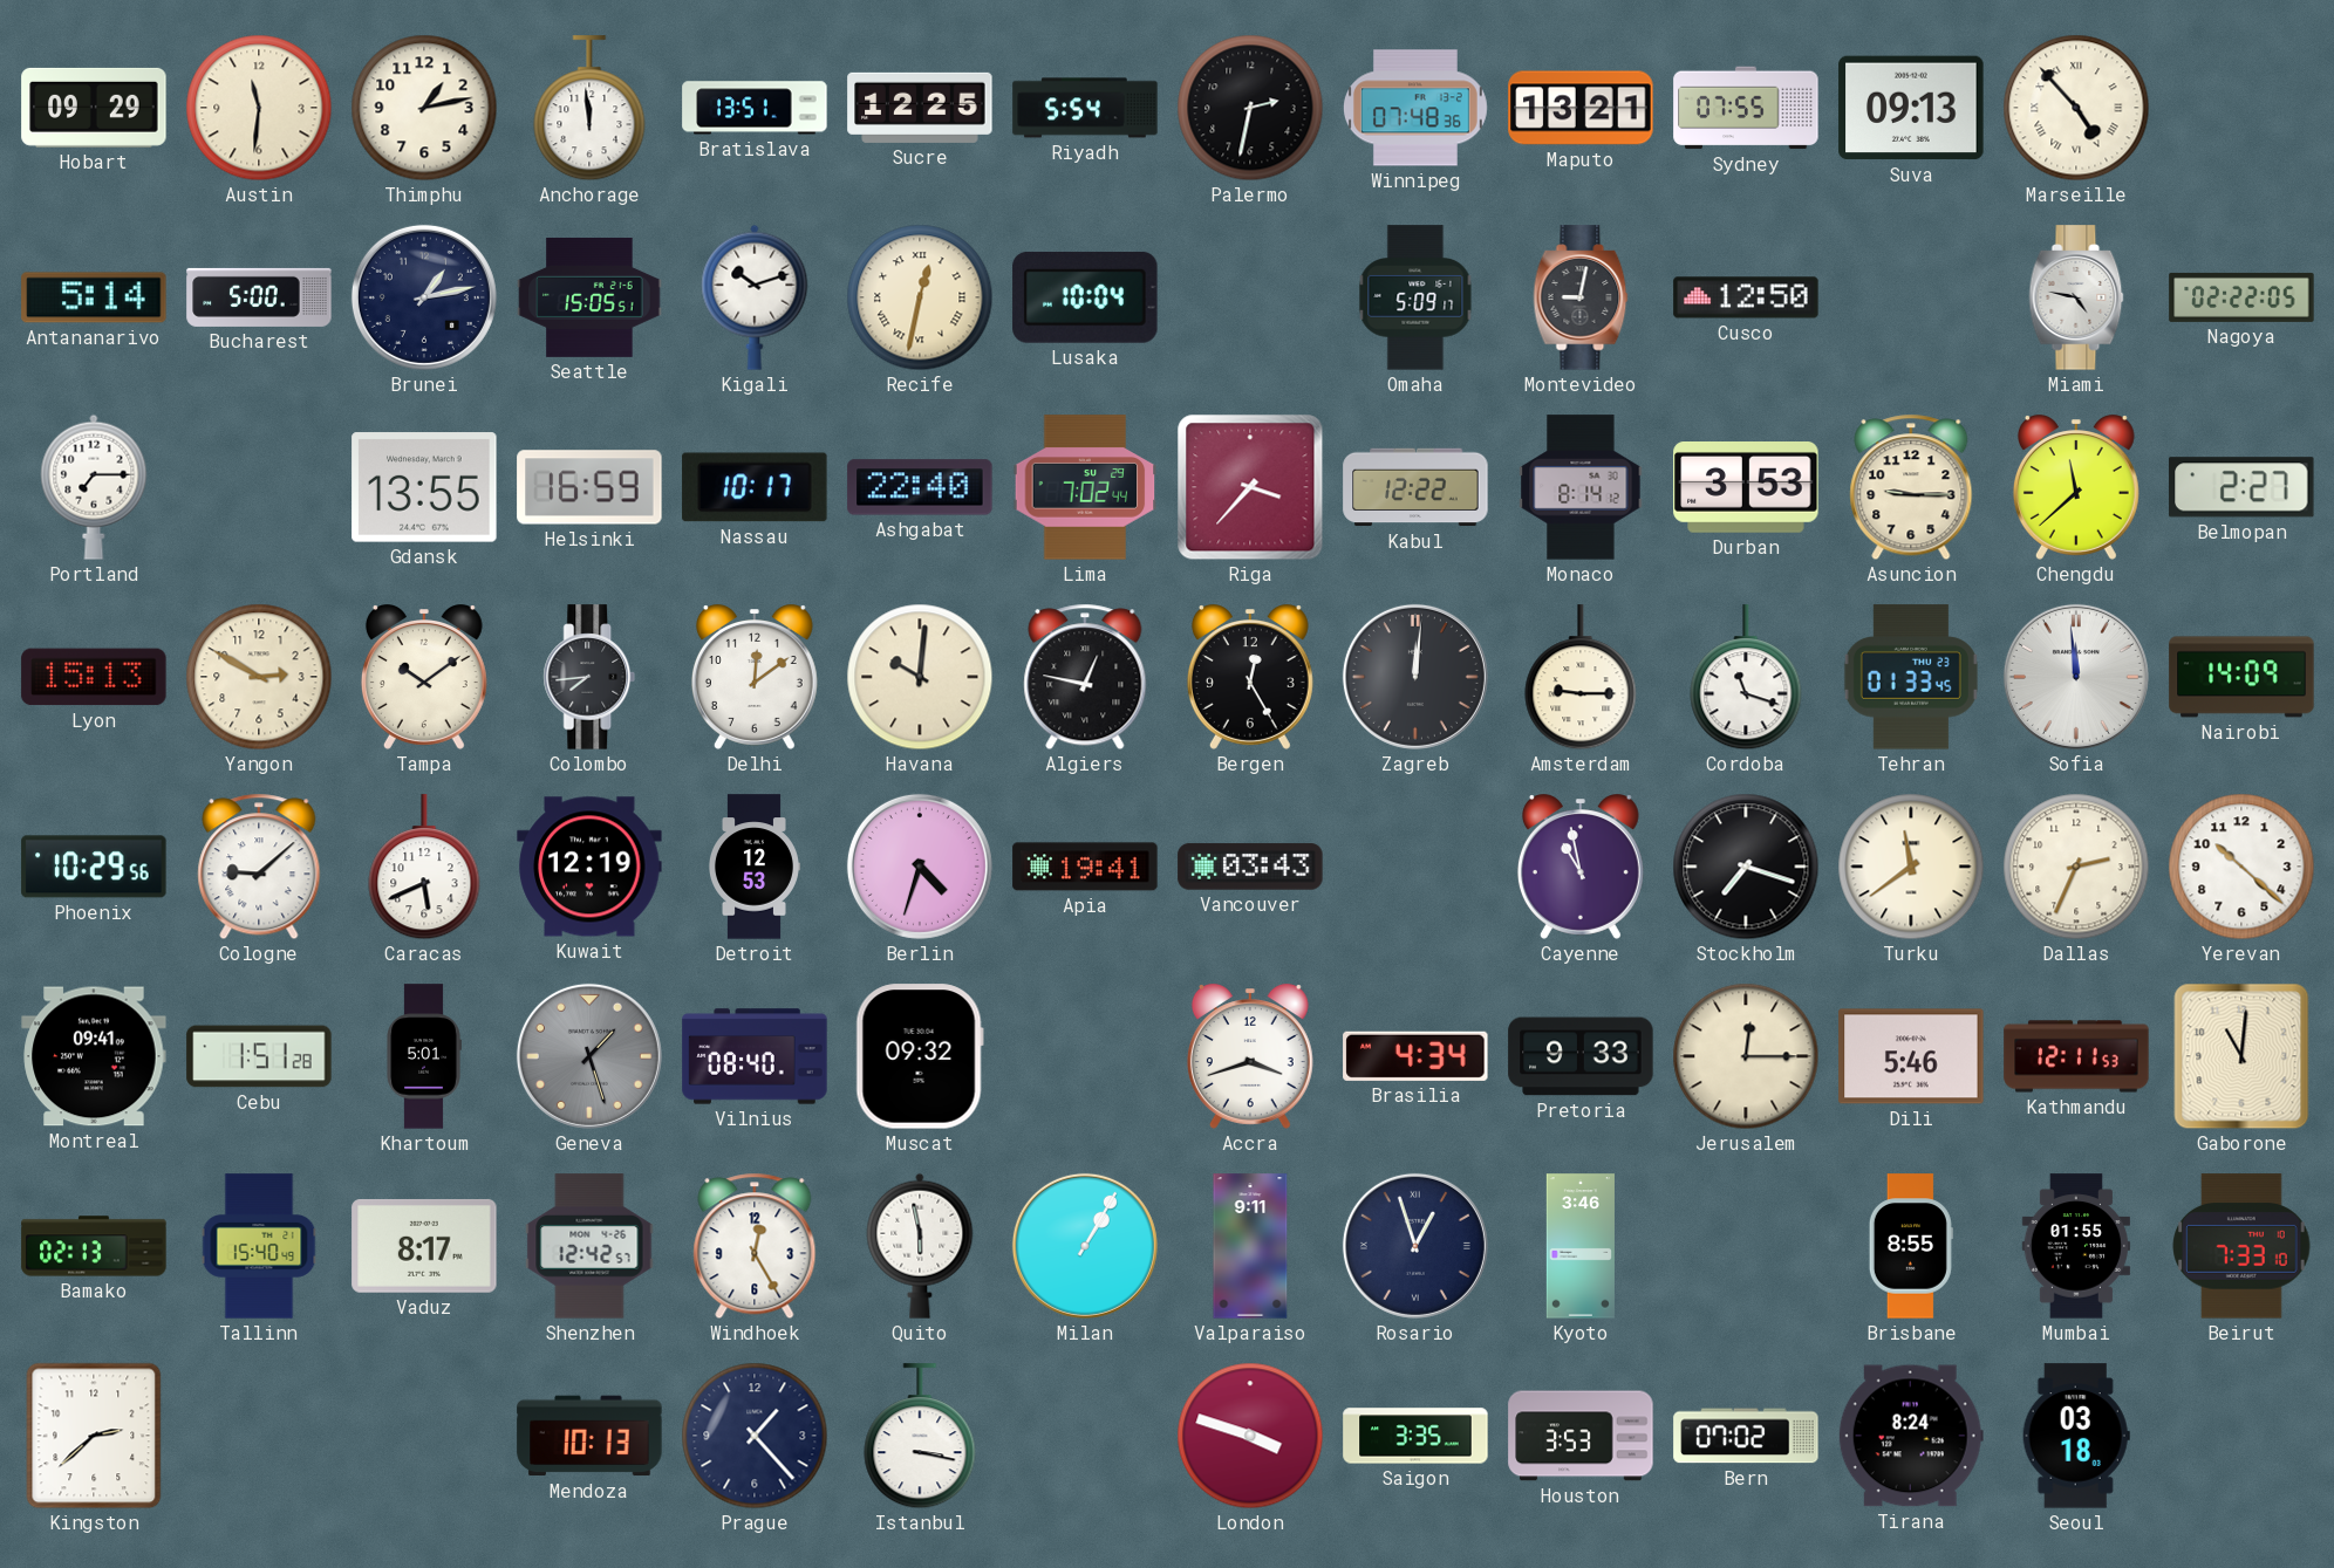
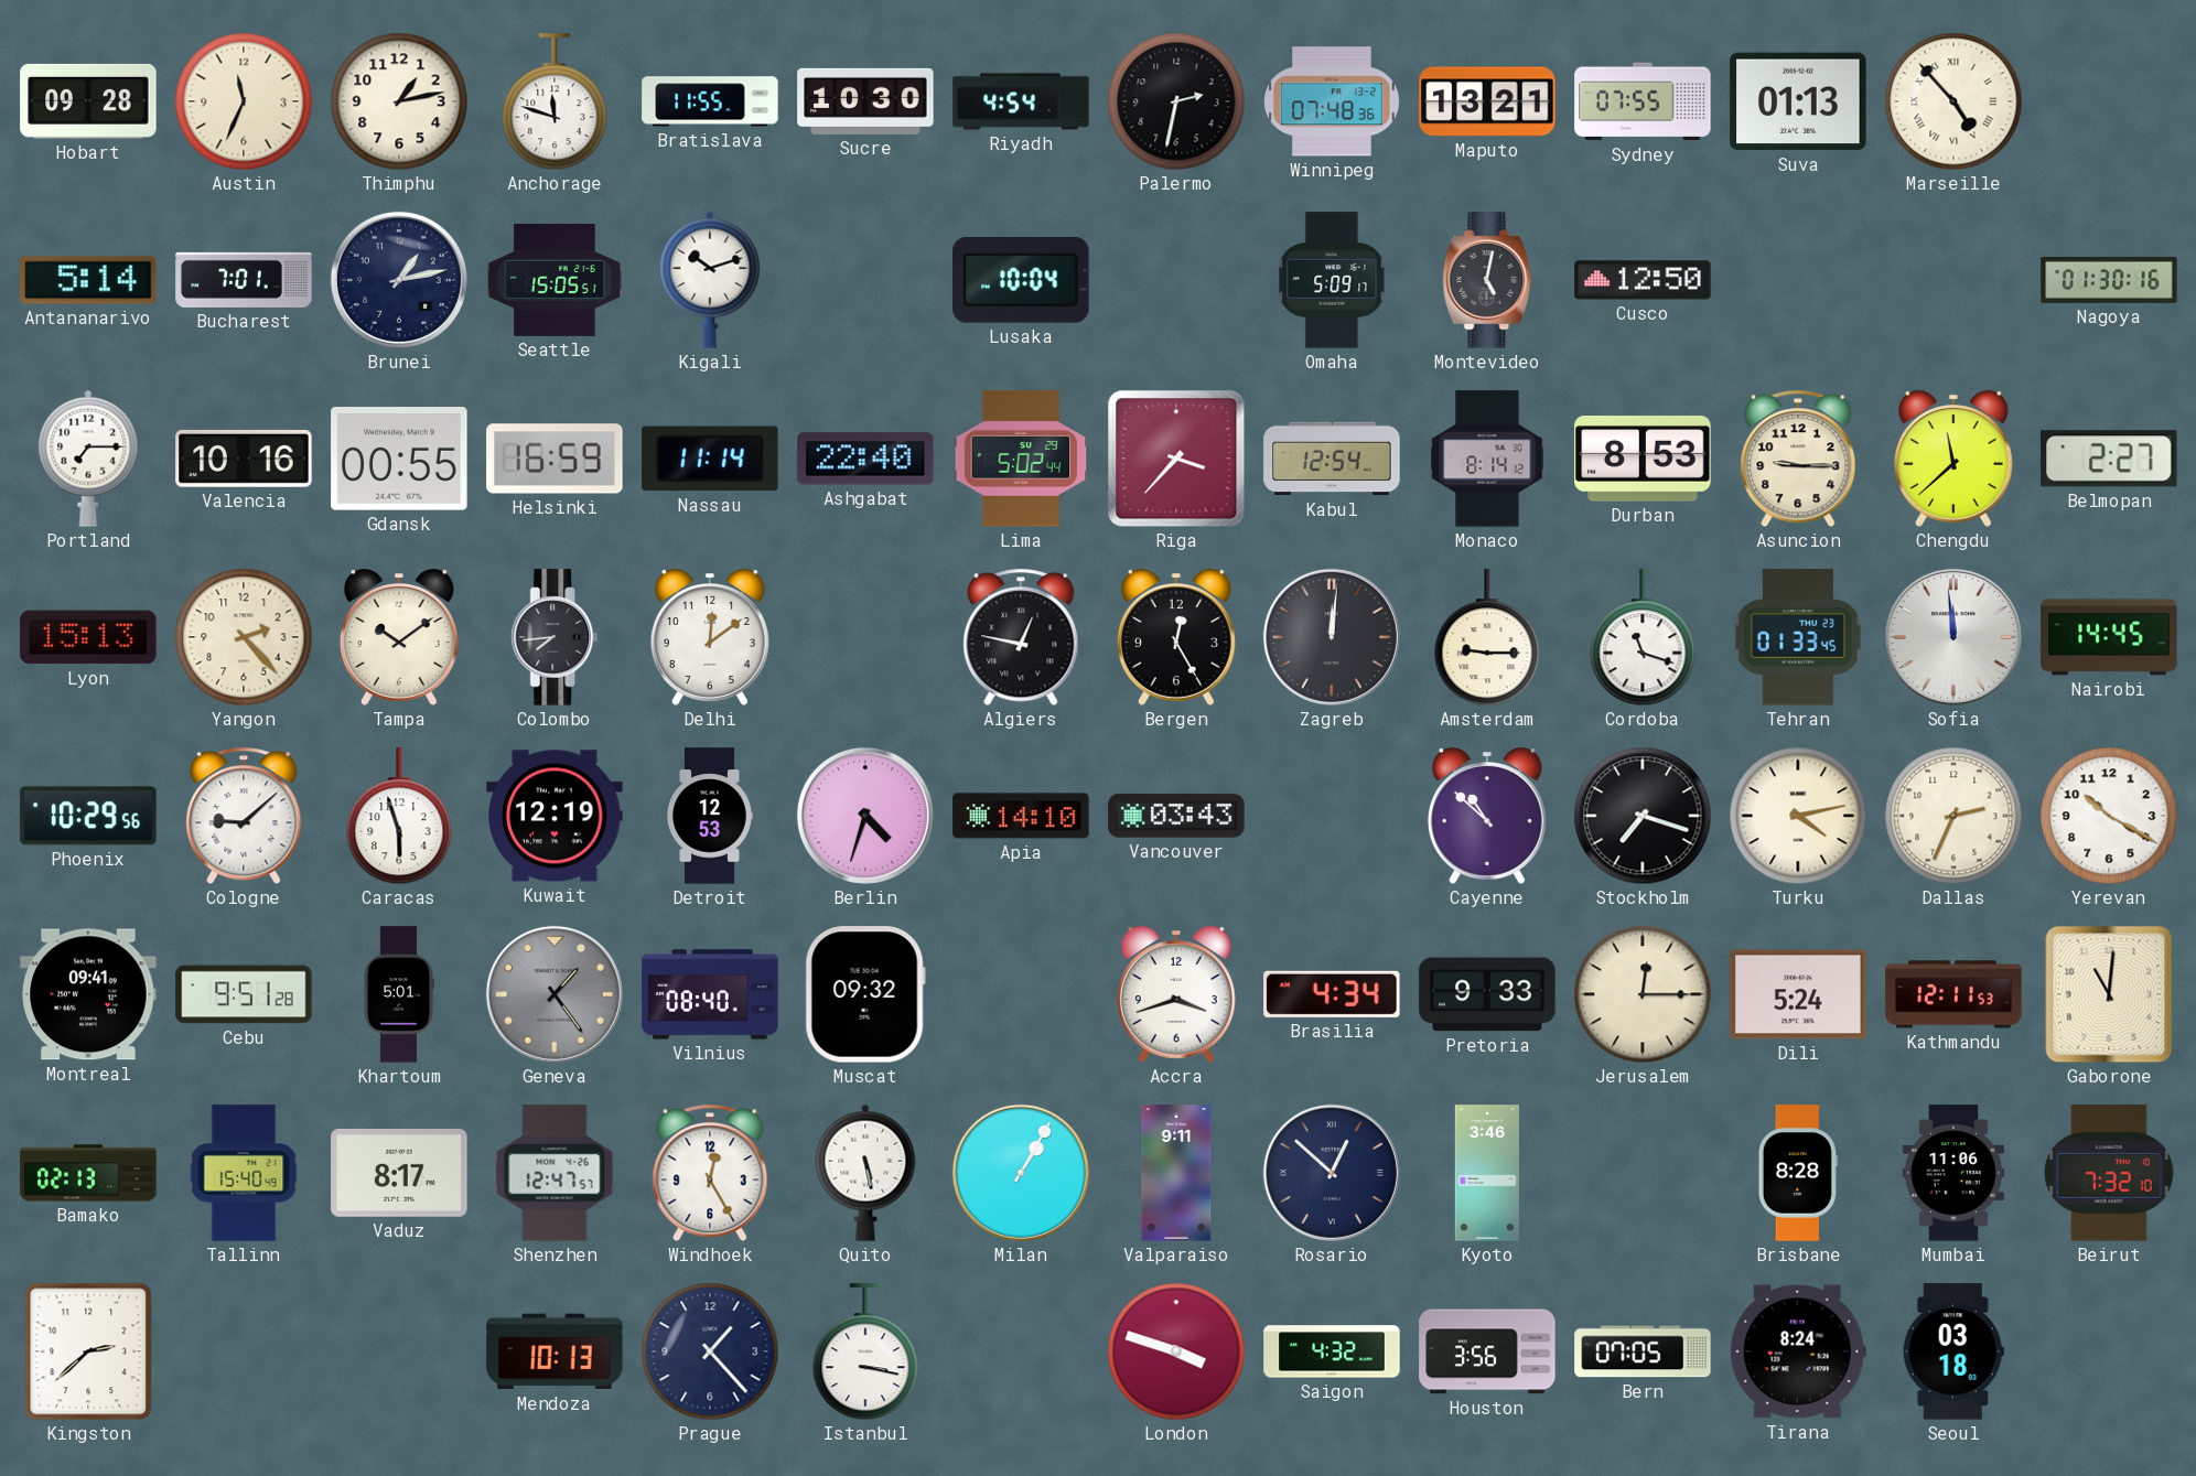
Hobart: 09:29 -> 09:28
Austin: 11:31 -> 11:34
Anchorage: 11:59 -> 11:48
Bratislava: 13:51 -> 11:55
Sucre: 12:25 -> 10:30
Riyadh: 5:54 -> 4:54
Suva: 09:13 -> 01:13
Bucharest: 5:00 -> 7:01
Recife: 12:32 -> none
Montevideo: 9:02 -> 5:02
Miami: 4:47 -> none
Nagoya: 02:22 -> 01:30
Valencia: none -> 10:16
Gdansk: 13:55 -> 00:55
Nassau: 10:17 -> 11:14
Lima: 7:02 -> 5:02
Kabul: 12:22 -> 12:54
Durban: 3:53 -> 8:53
Yangon: 2:50 -> 2:23
Havana: 10:01 -> none
Nairobi: 14:09 -> 14:45
Caracas: 5:41 -> 5:57
Apia: 19:41 -> 14:10
Cayenne: 10:58 -> 10:52
Turku: 11:39 -> 4:13
Yerevan: 10:22 -> 10:20
Cebu: 1:51 -> 9:51
Geneva: 1:27 -> 1:24
Dili: 5:46 -> 5:24
Shenzhen: 12:42 -> 12:47
Quito: 5:58 -> 5:28
Rosario: 12:57 -> 12:52
Brisbane: 8:55 -> 8:28
Mumbai: 01:55 -> 11:06
Beirut: 7:33 -> 7:32
Saigon: 3:35 -> 4:32
Houston: 3:53 -> 3:56
Bern: 07:02 -> 07:05
